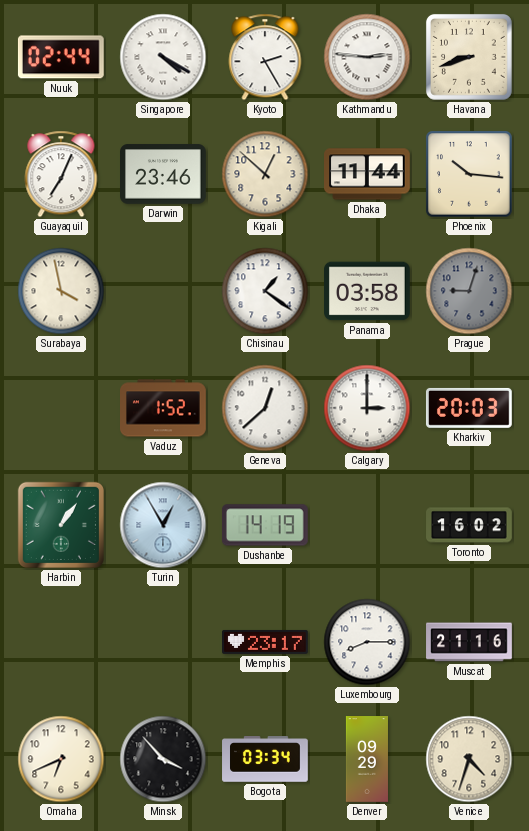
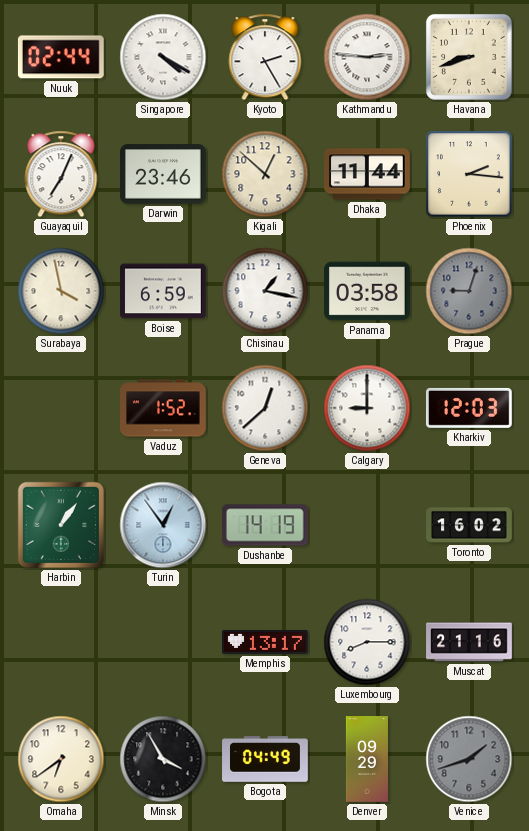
Phoenix: 10:16 -> 2:16
Boise: none -> 6:59
Chisinau: 1:21 -> 1:17
Calgary: 3:00 -> 9:00
Kharkiv: 20:03 -> 12:03
Turin: 12:55 -> 12:54
Memphis: 23:17 -> 13:17
Omaha: 6:41 -> 6:39
Minsk: 3:53 -> 3:55
Bogota: 03:34 -> 04:49
Venice: 4:33 -> 1:42
Venice dial: cream -> grey
